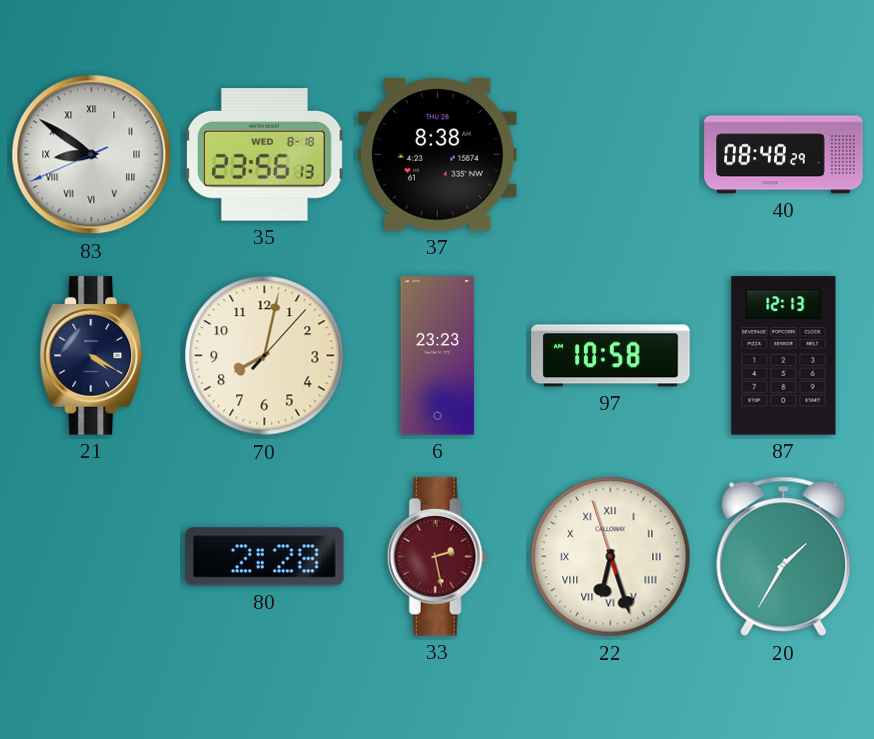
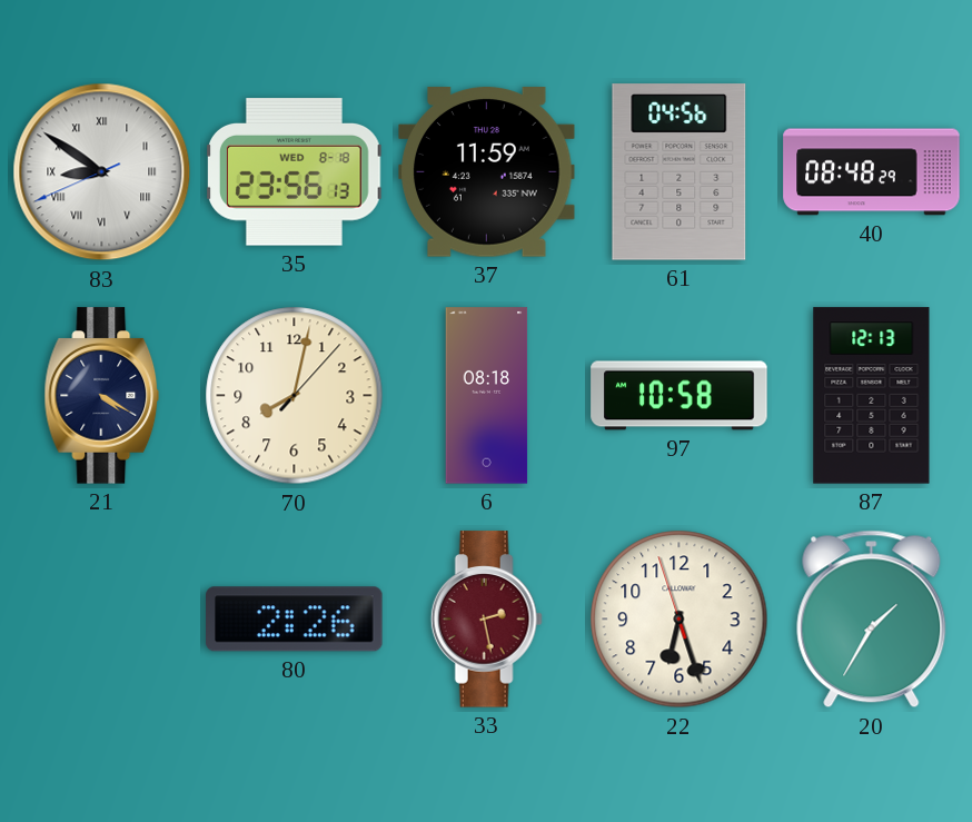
37: 8:38 -> 11:59
61: none -> 04:56
6: 23:23 -> 08:18
80: 2:28 -> 2:26
22 numerals: Roman -> Arabic
